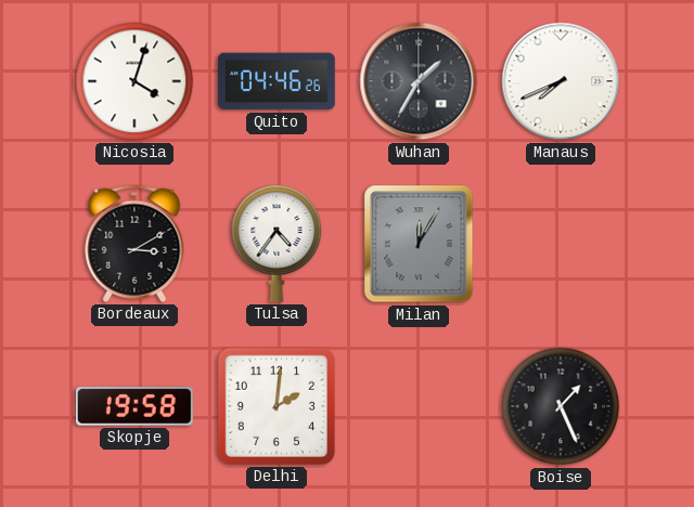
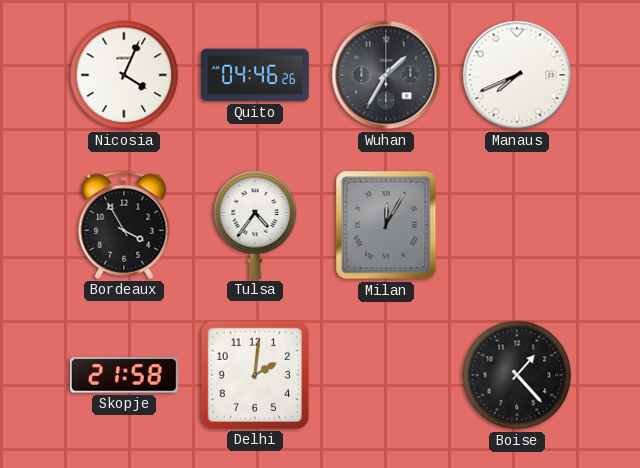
Nicosia: 4:03 -> 4:04
Bordeaux: 3:10 -> 3:55
Skopje: 19:58 -> 21:58
Boise: 1:26 -> 1:23
